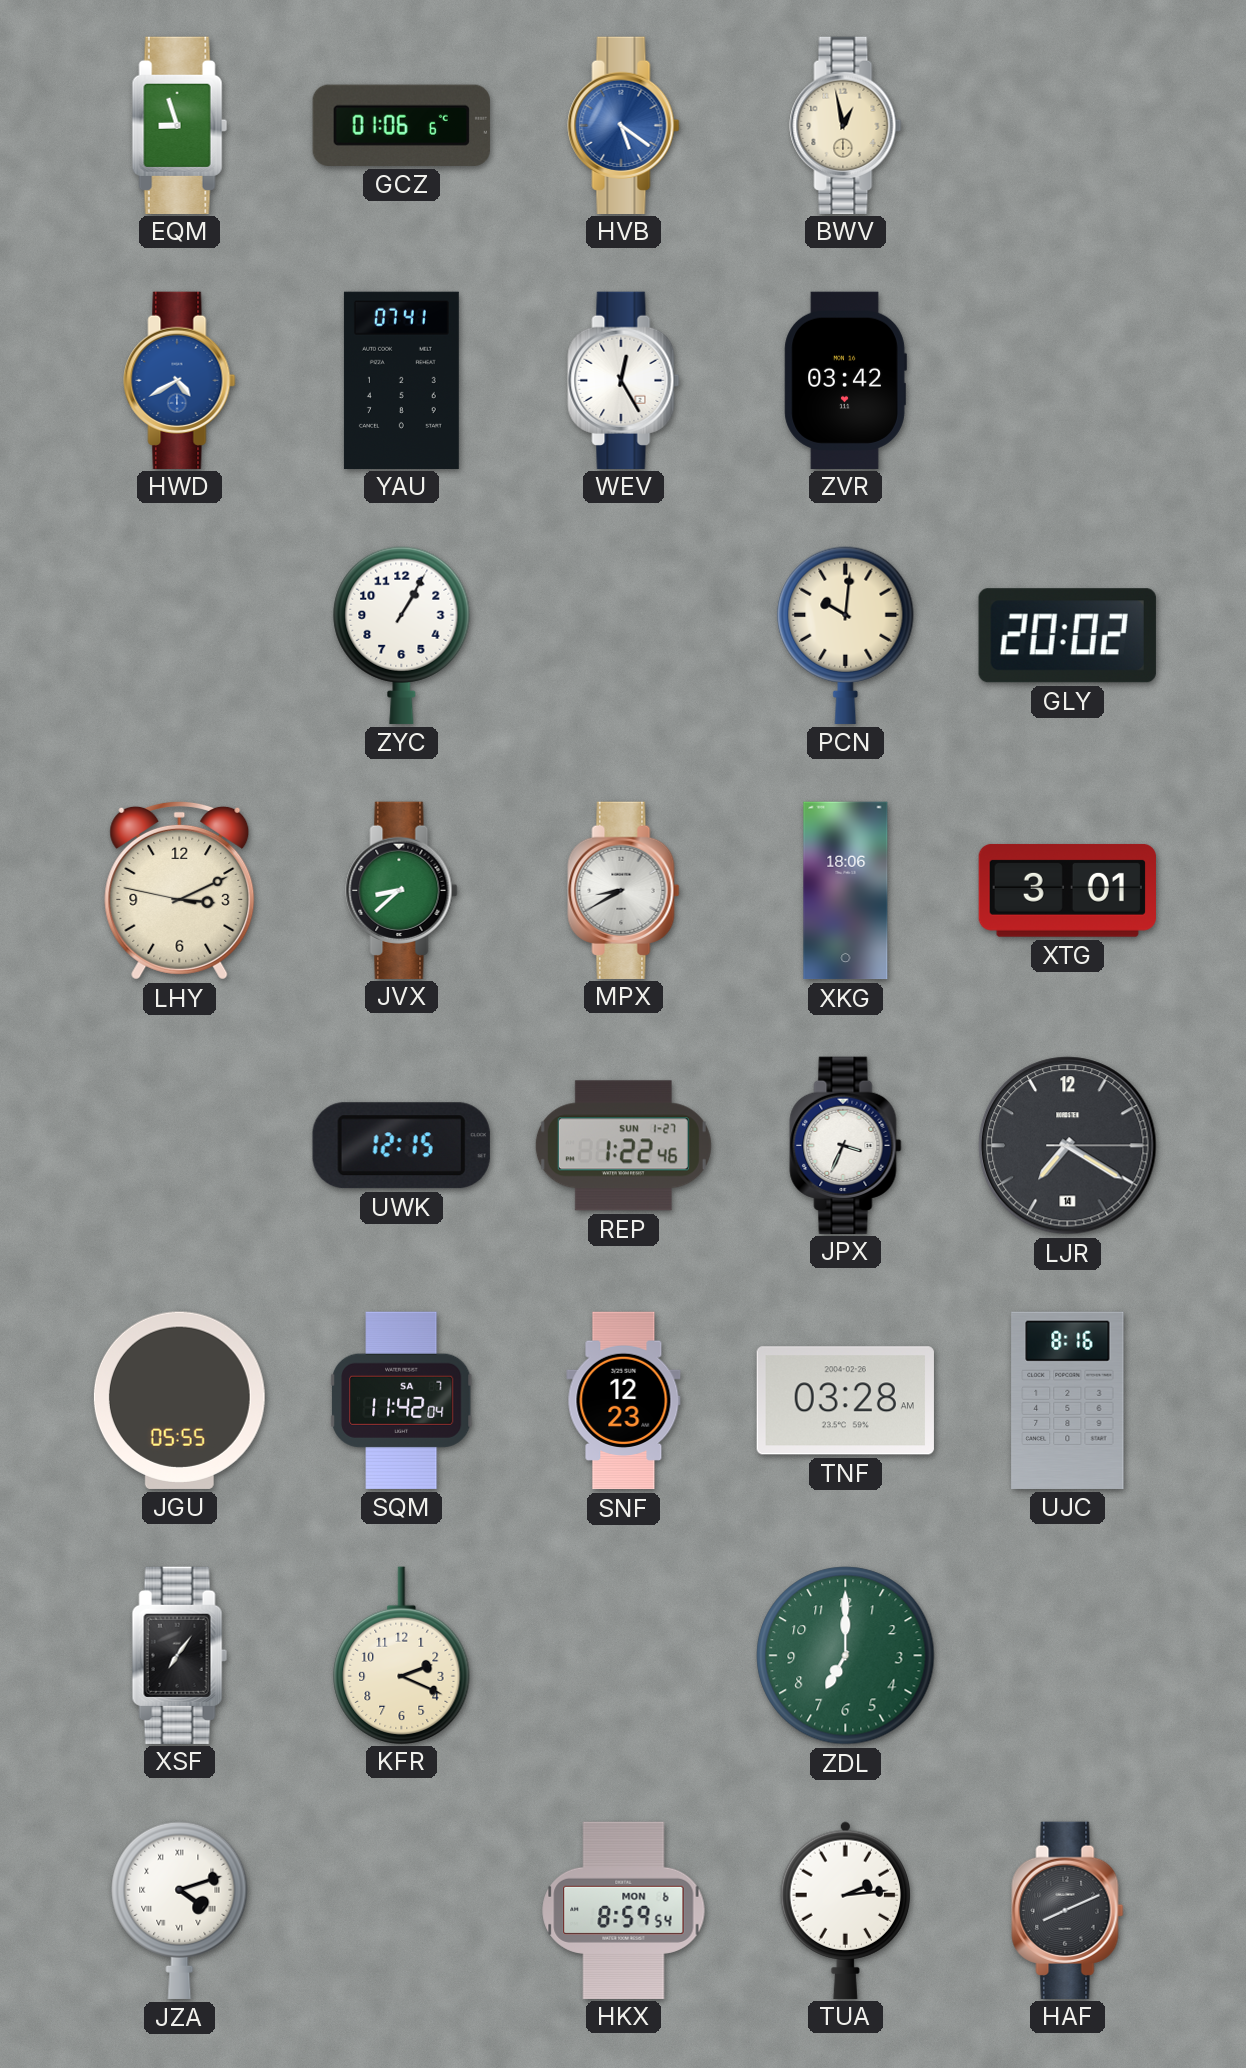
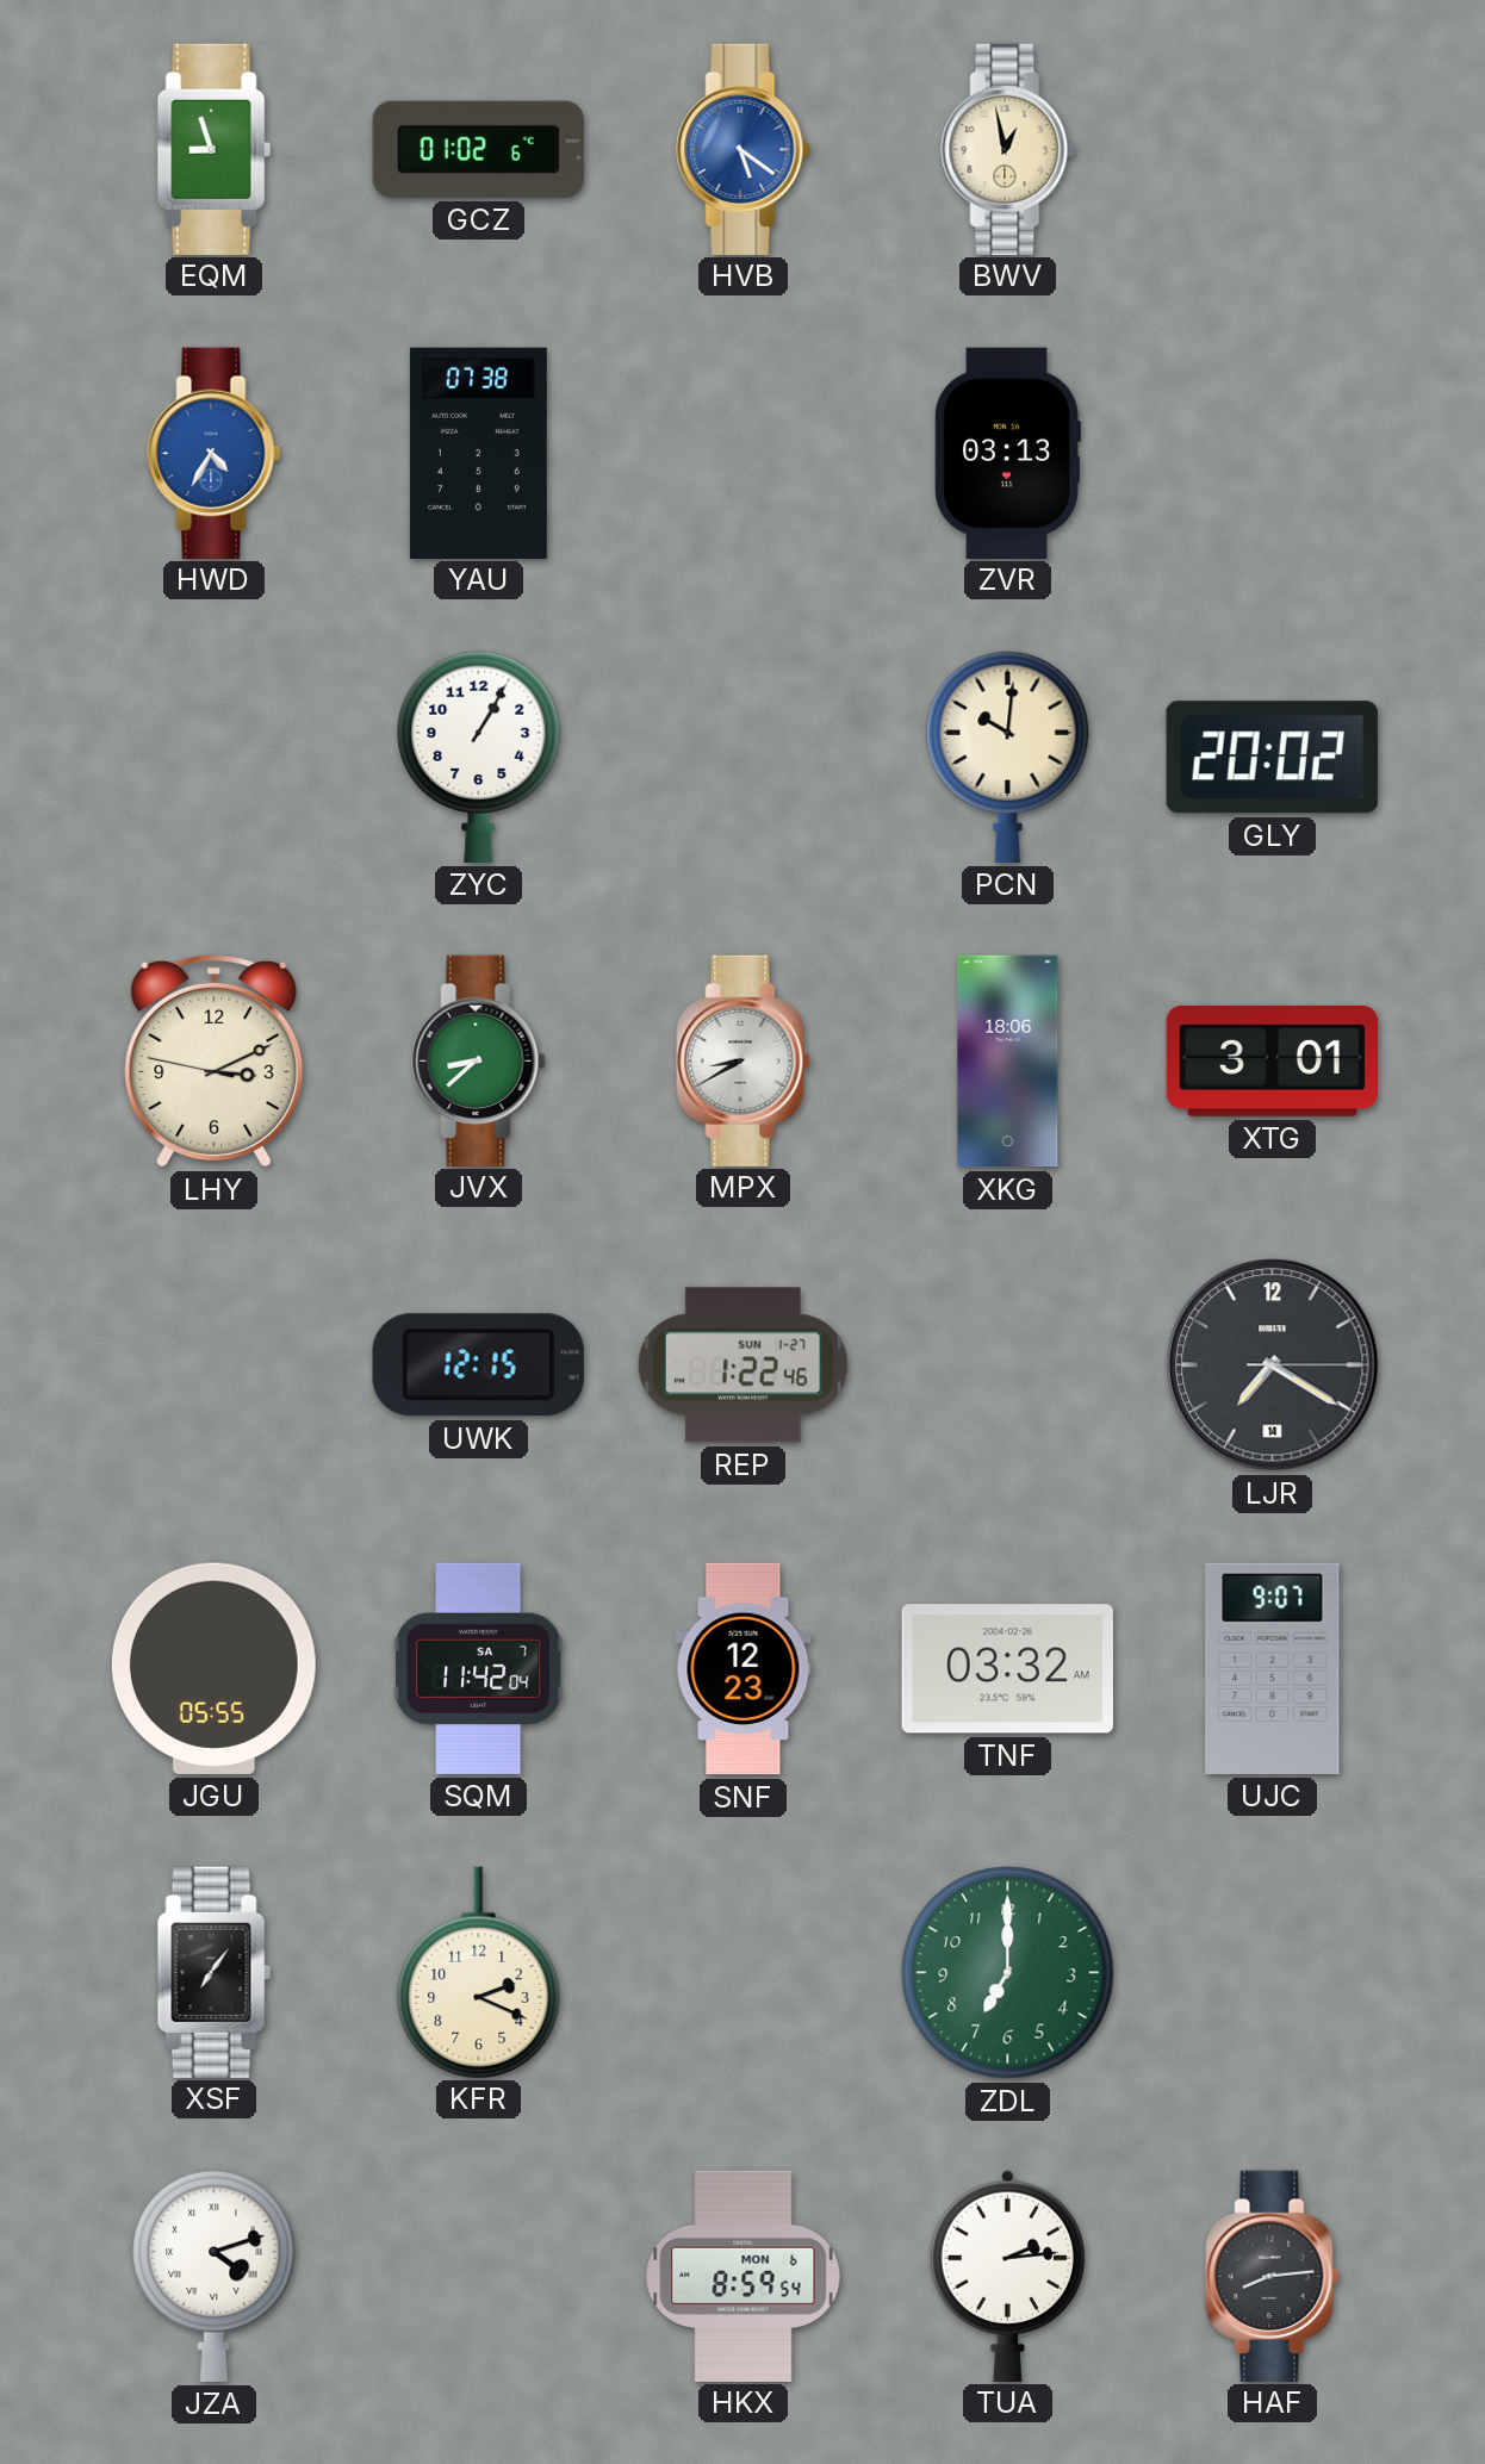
GCZ: 01:06 -> 01:02
HWD: 4:40 -> 4:35
YAU: 07:41 -> 07:38
WEV: 12:25 -> none
ZVR: 03:42 -> 03:13
JPX: 3:34 -> none
TNF: 03:28 -> 03:32
UJC: 8:16 -> 9:07
HAF: 8:11 -> 8:14
